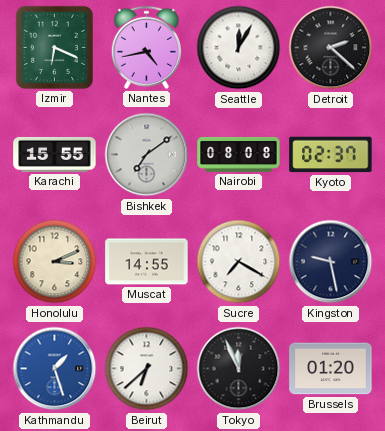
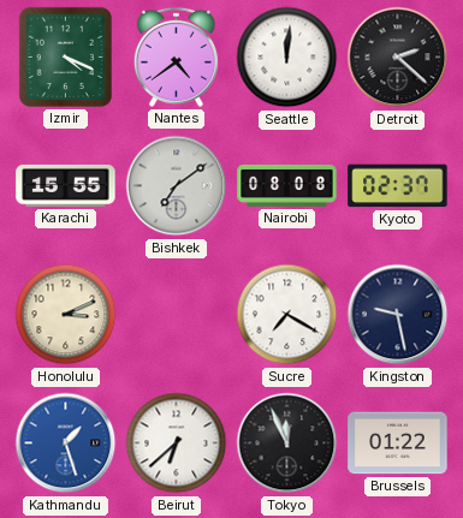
Izmir: 6:19 -> 4:19
Nantes: 4:43 -> 4:39
Seattle: 12:05 -> 12:01
Muscat: 14:55 -> none
Brussels: 01:20 -> 01:22
